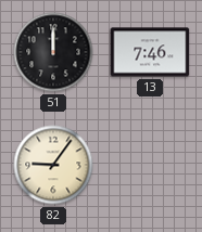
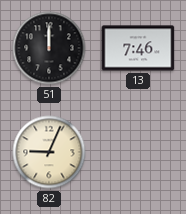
82: 9:06 -> 9:04
